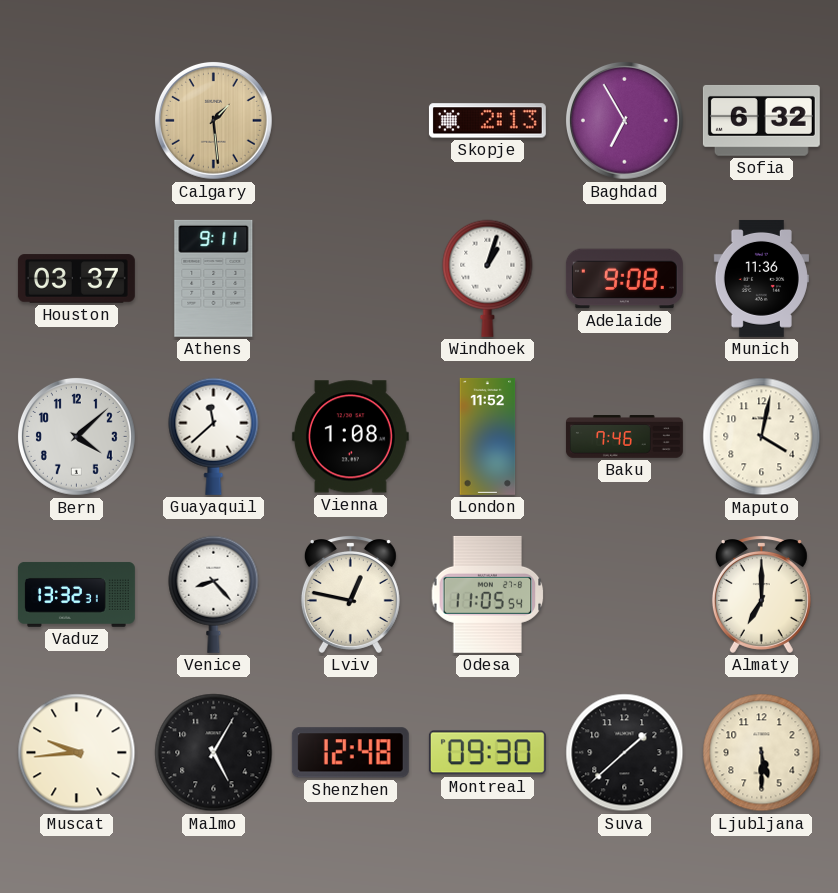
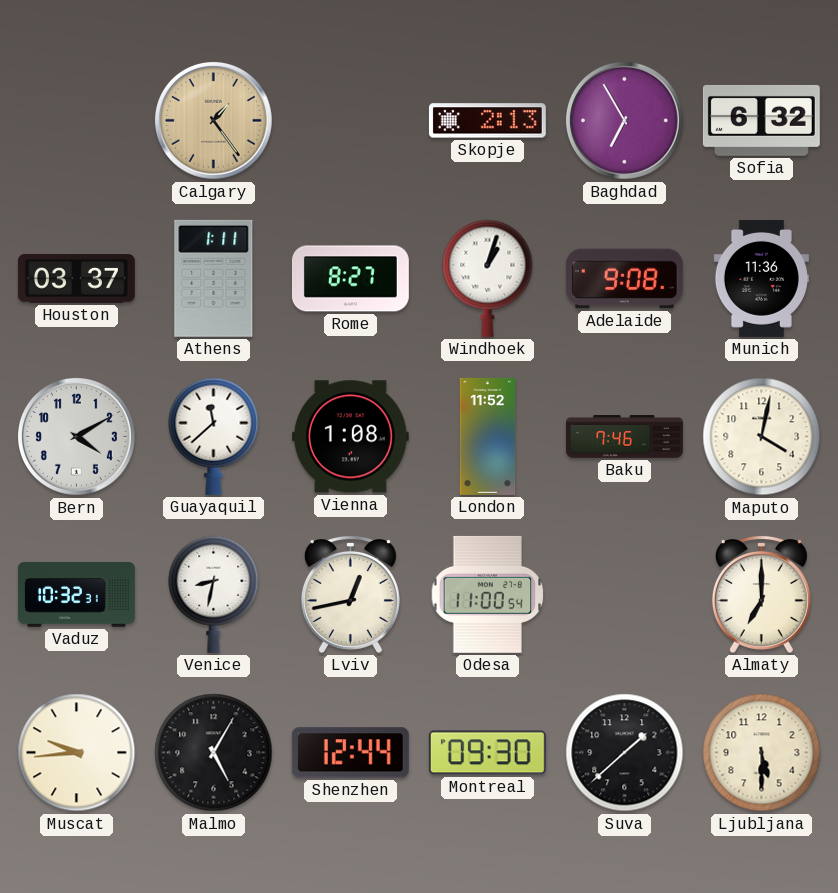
Calgary: 1:29 -> 1:24
Athens: 9:11 -> 1:11
Rome: none -> 8:27
Bern: 4:08 -> 4:10
Vaduz: 13:32 -> 10:32
Venice: 8:23 -> 8:32
Lviv: 12:47 -> 12:43
Odesa: 11:05 -> 11:00
Shenzhen: 12:48 -> 12:44
